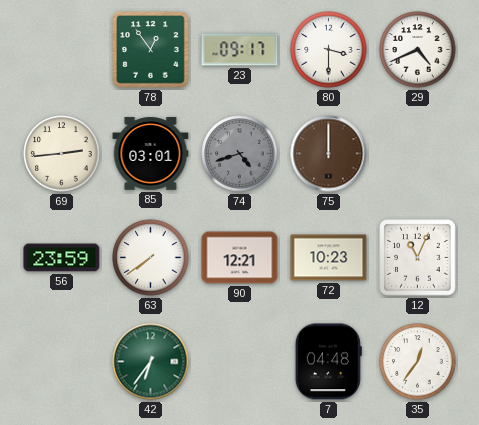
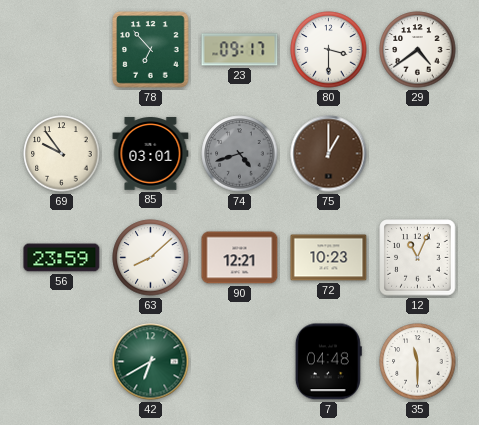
78: 12:54 -> 6:53
29: 4:41 -> 4:39
69: 2:44 -> 9:54
75: 12:00 -> 1:00
63: 7:39 -> 8:08
42: 6:36 -> 6:40
35: 12:36 -> 11:30
